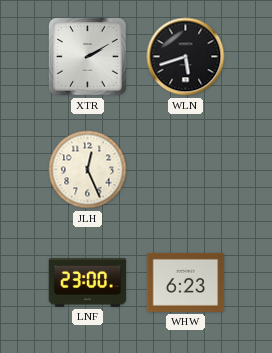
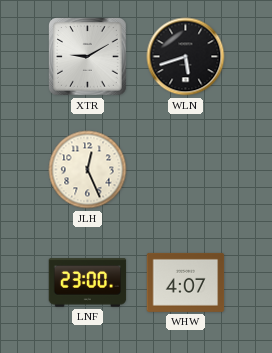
XTR: 2:10 -> 9:10
WHW: 6:23 -> 4:07
